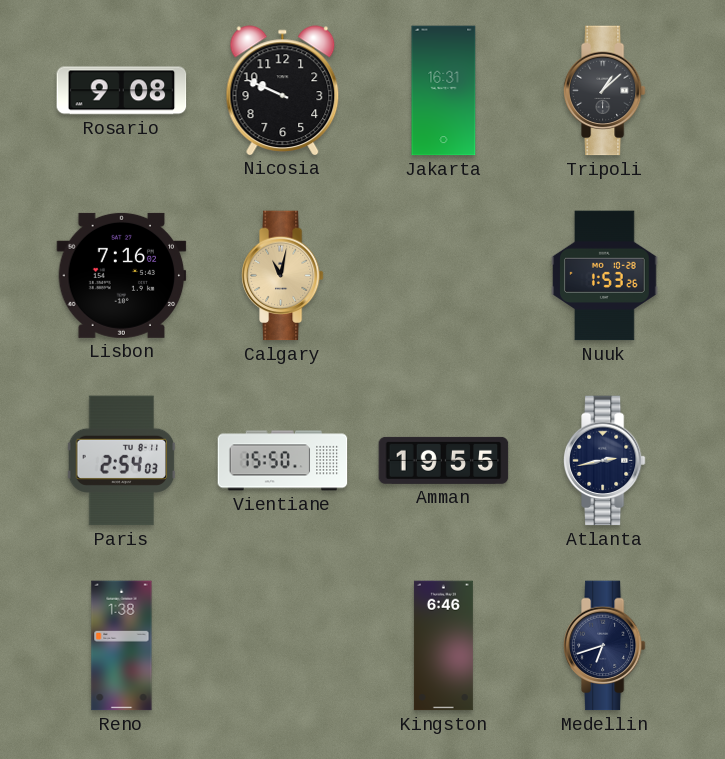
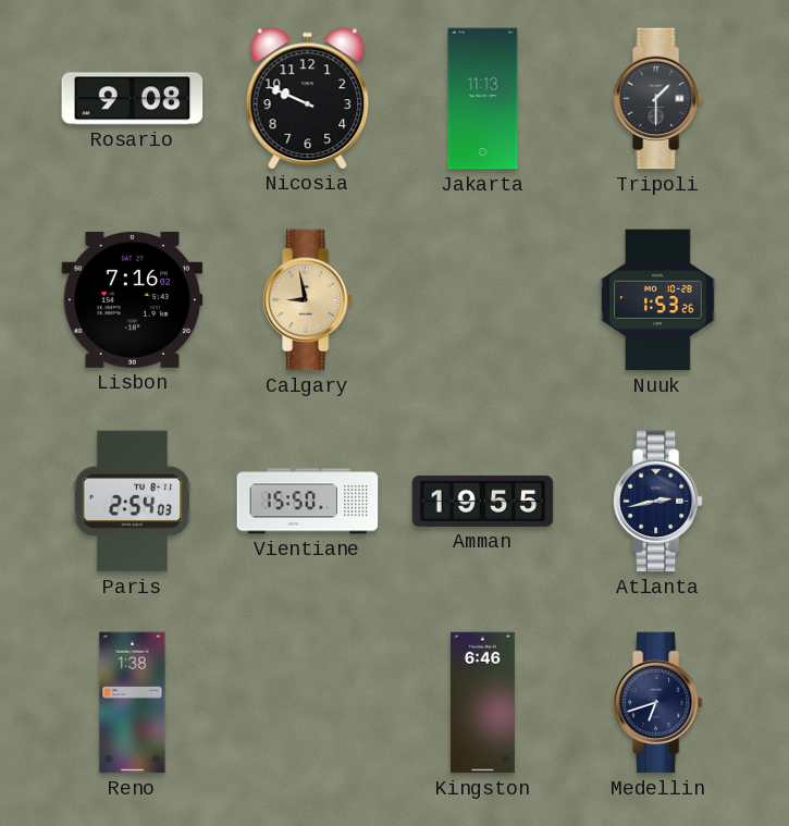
Jakarta: 16:31 -> 11:13
Tripoli: 1:08 -> 1:30
Calgary: 11:02 -> 8:58
